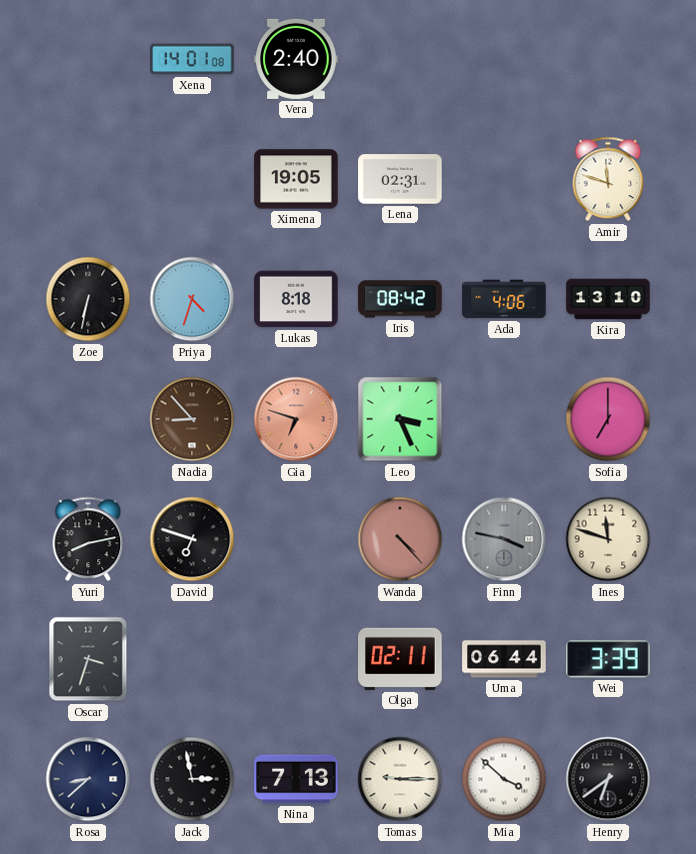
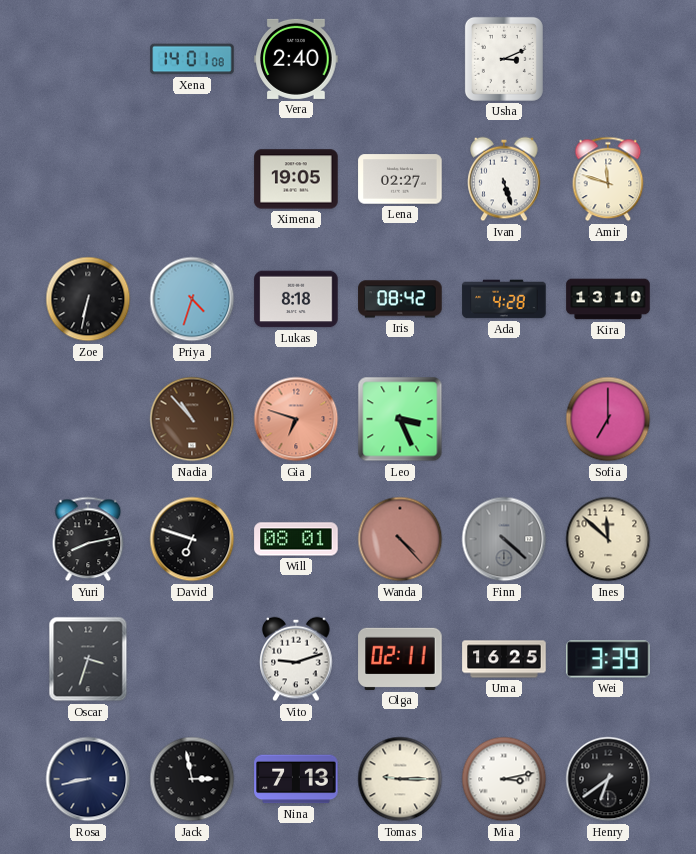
Usha: none -> 3:11
Lena: 02:31 -> 02:27
Ivan: none -> 5:27
Ada: 4:06 -> 4:28
Nadia: 8:53 -> 10:53
Will: none -> 08:01
Finn: 3:47 -> 4:22
Ines: 11:48 -> 11:52
Vito: none -> 9:12
Uma: 06:44 -> 16:25
Rosa: 8:38 -> 8:43
Mia: 3:52 -> 3:13
